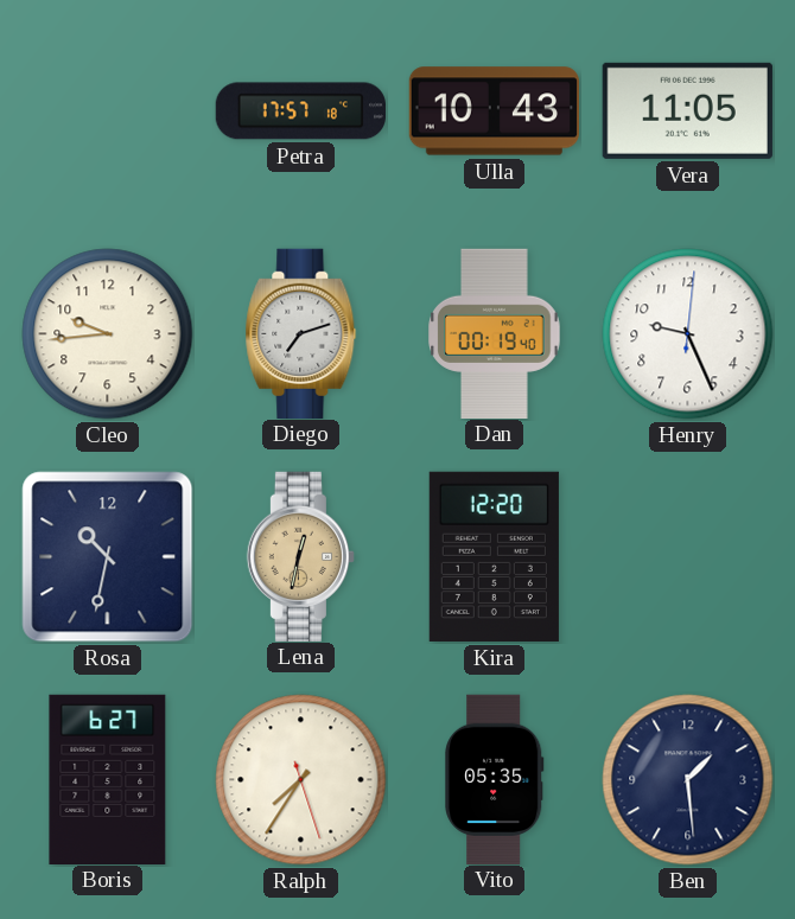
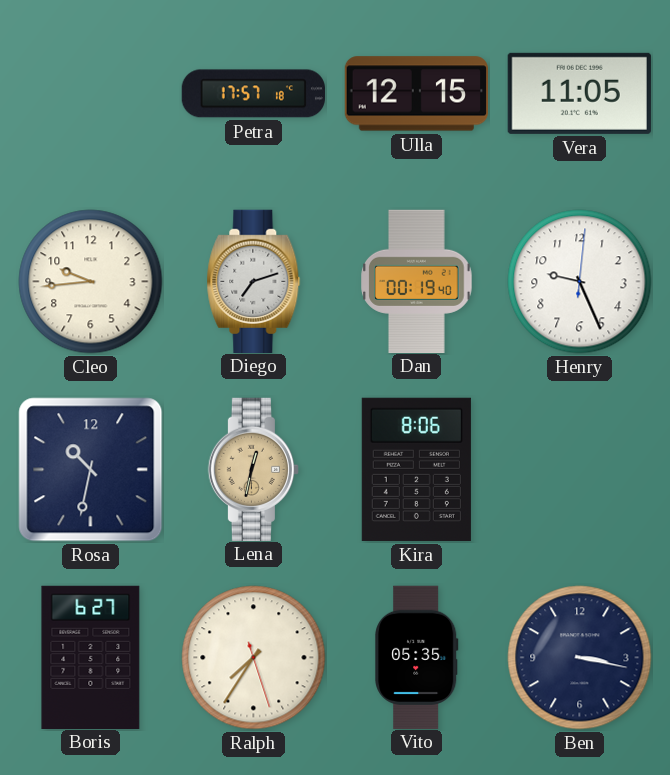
Ulla: 10:43 -> 12:15
Kira: 12:20 -> 8:06
Ben: 1:29 -> 3:17
